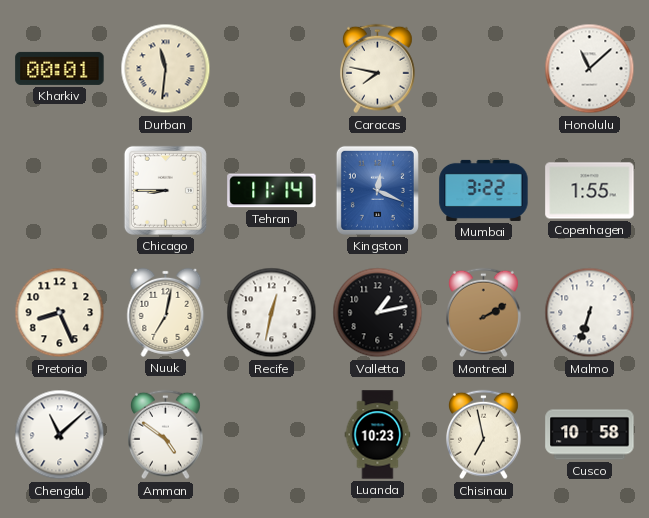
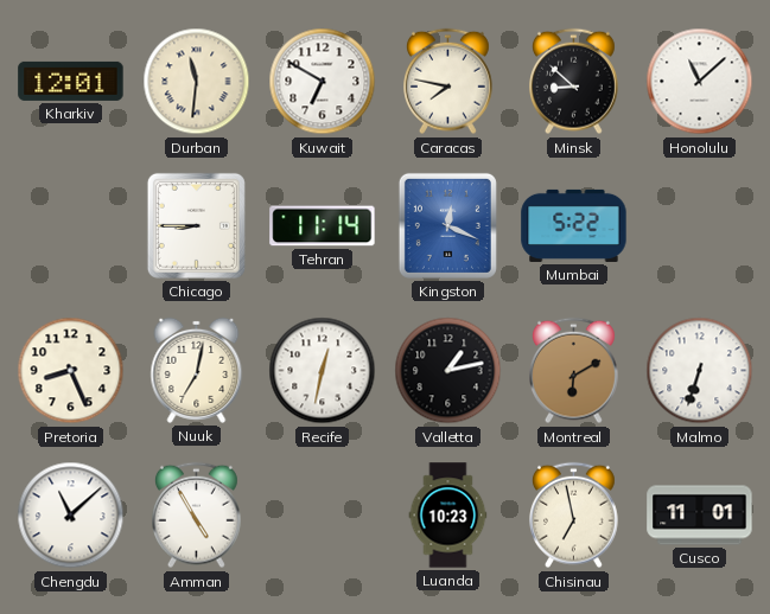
Kharkiv: 00:01 -> 12:01
Kuwait: none -> 6:50
Minsk: none -> 8:52
Mumbai: 3:22 -> 5:22
Copenhagen: 1:55 -> none
Montreal: 2:10 -> 6:10
Amman: 4:51 -> 4:55
Cusco: 10:58 -> 11:01
